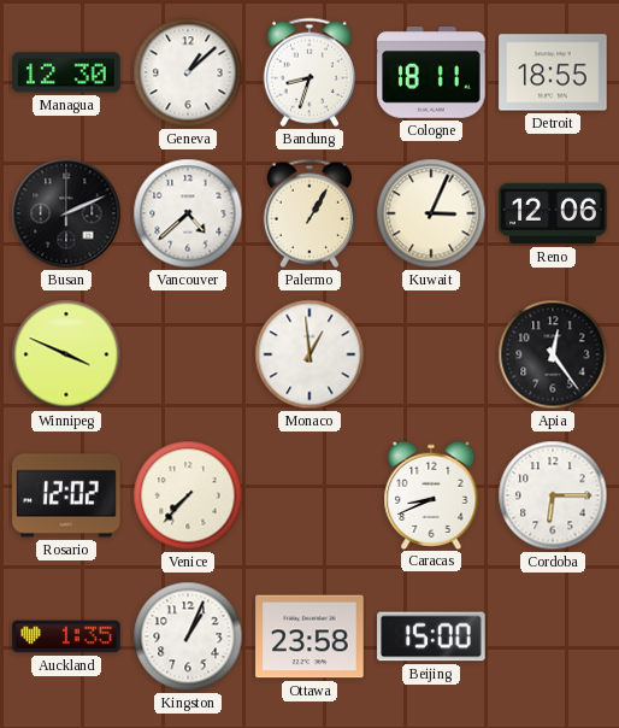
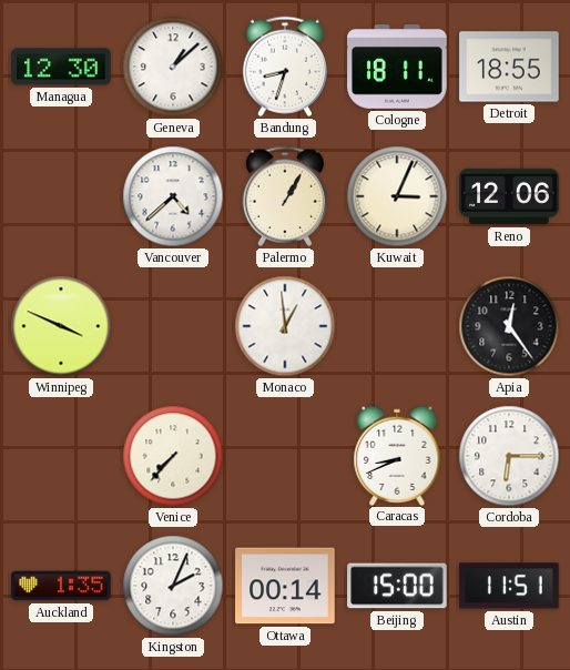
Busan: 2:11 -> none
Rosario: 12:02 -> none
Kingston: 1:04 -> 2:04
Ottawa: 23:58 -> 00:14
Austin: none -> 11:51
